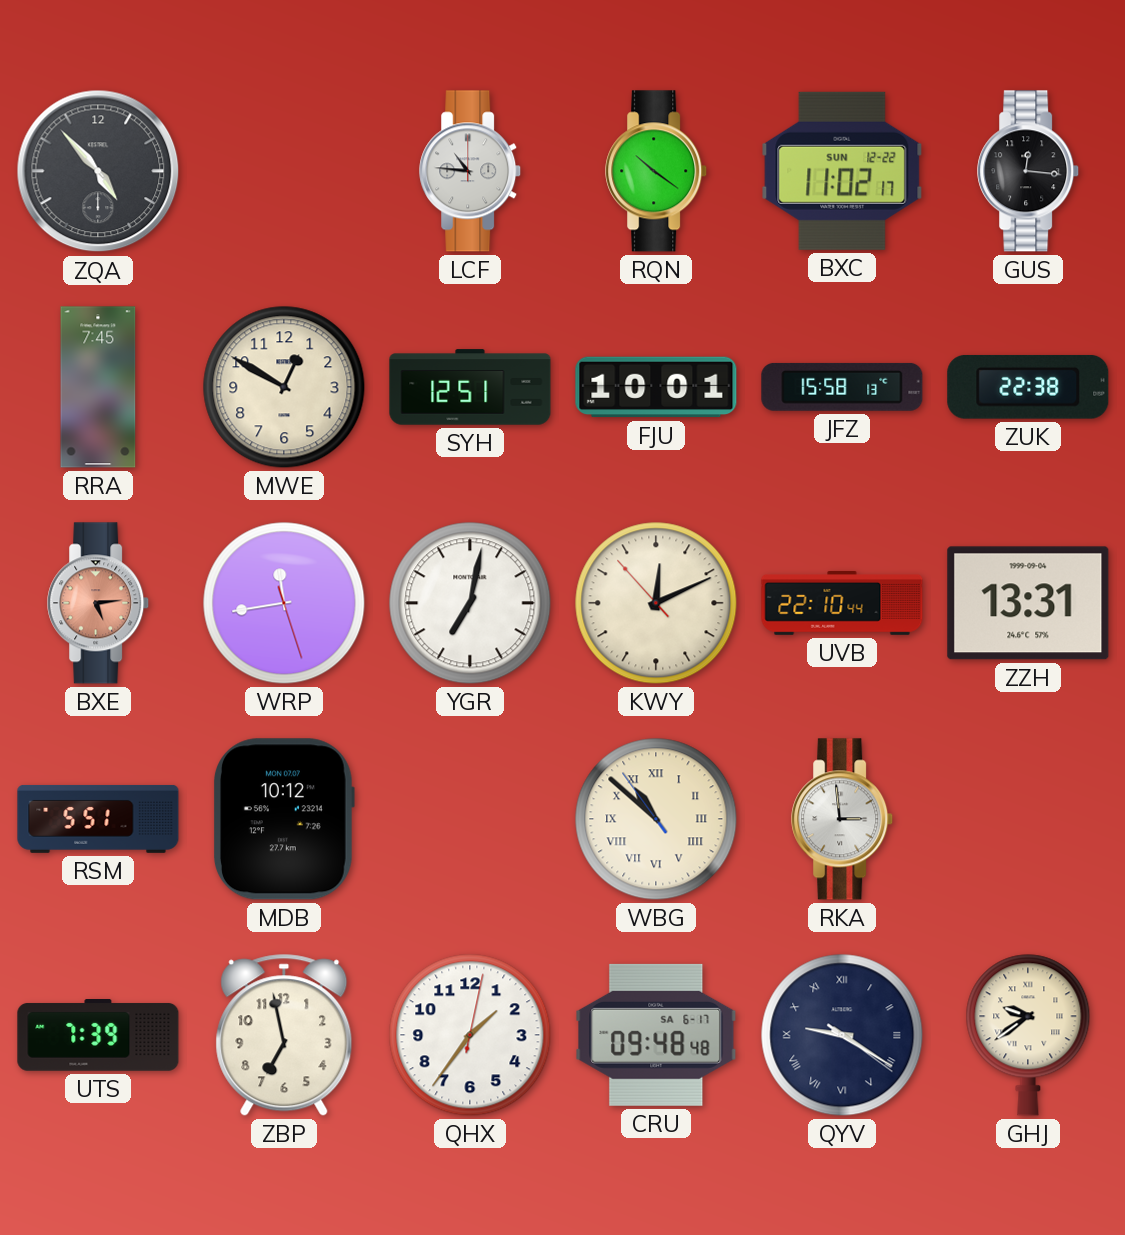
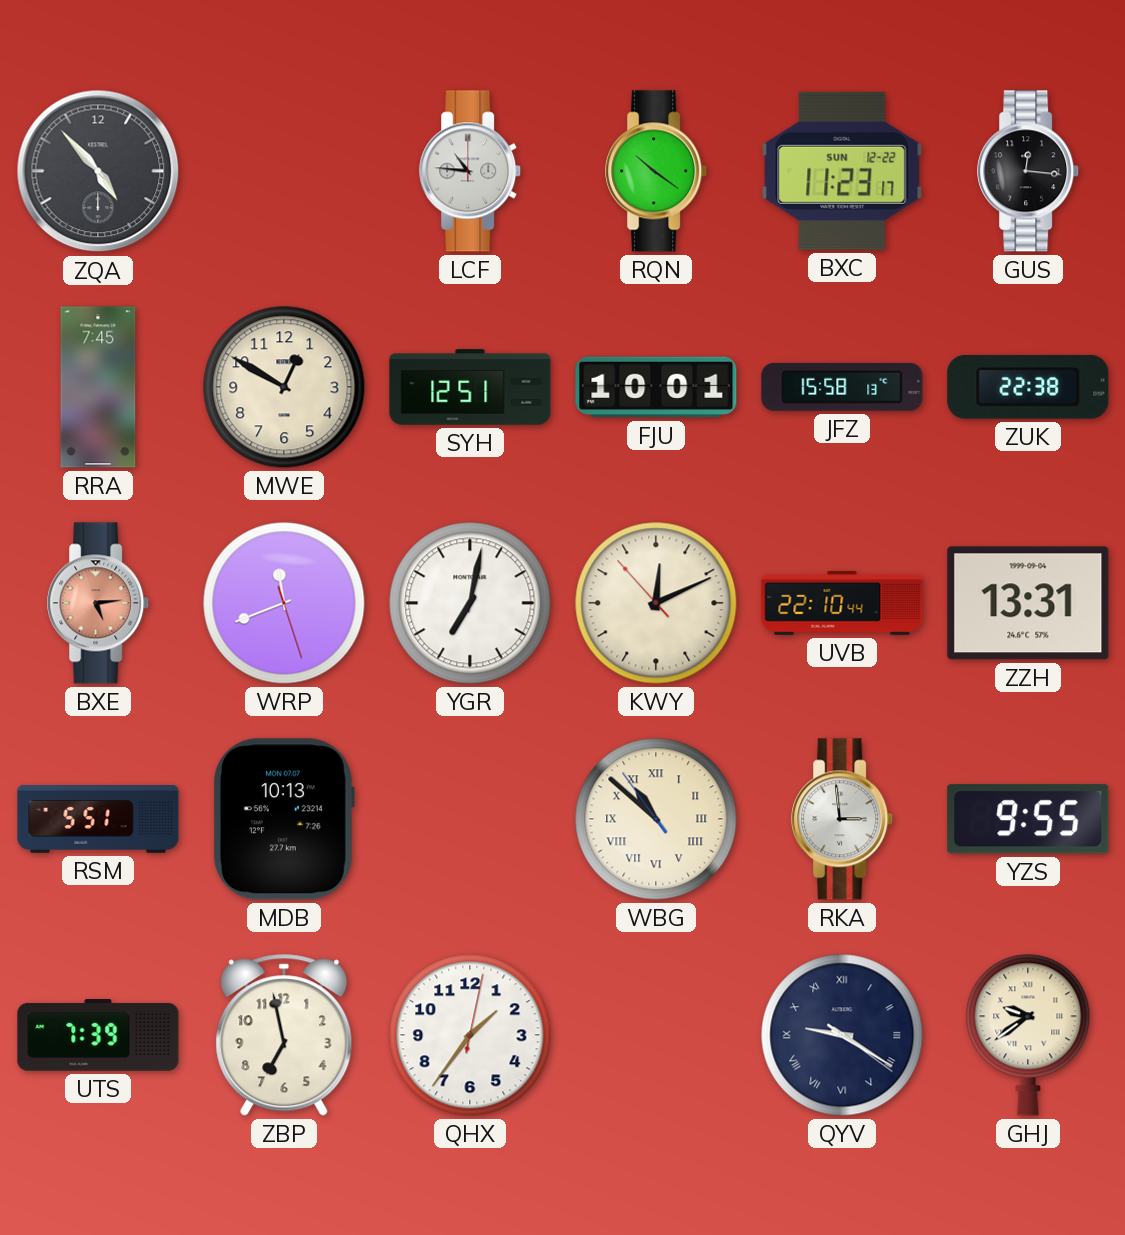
BXC: 11:02 -> 11:23
WRP: 11:43 -> 11:41
MDB: 10:12 -> 10:13
YZS: none -> 9:55
CRU: 09:48 -> none
